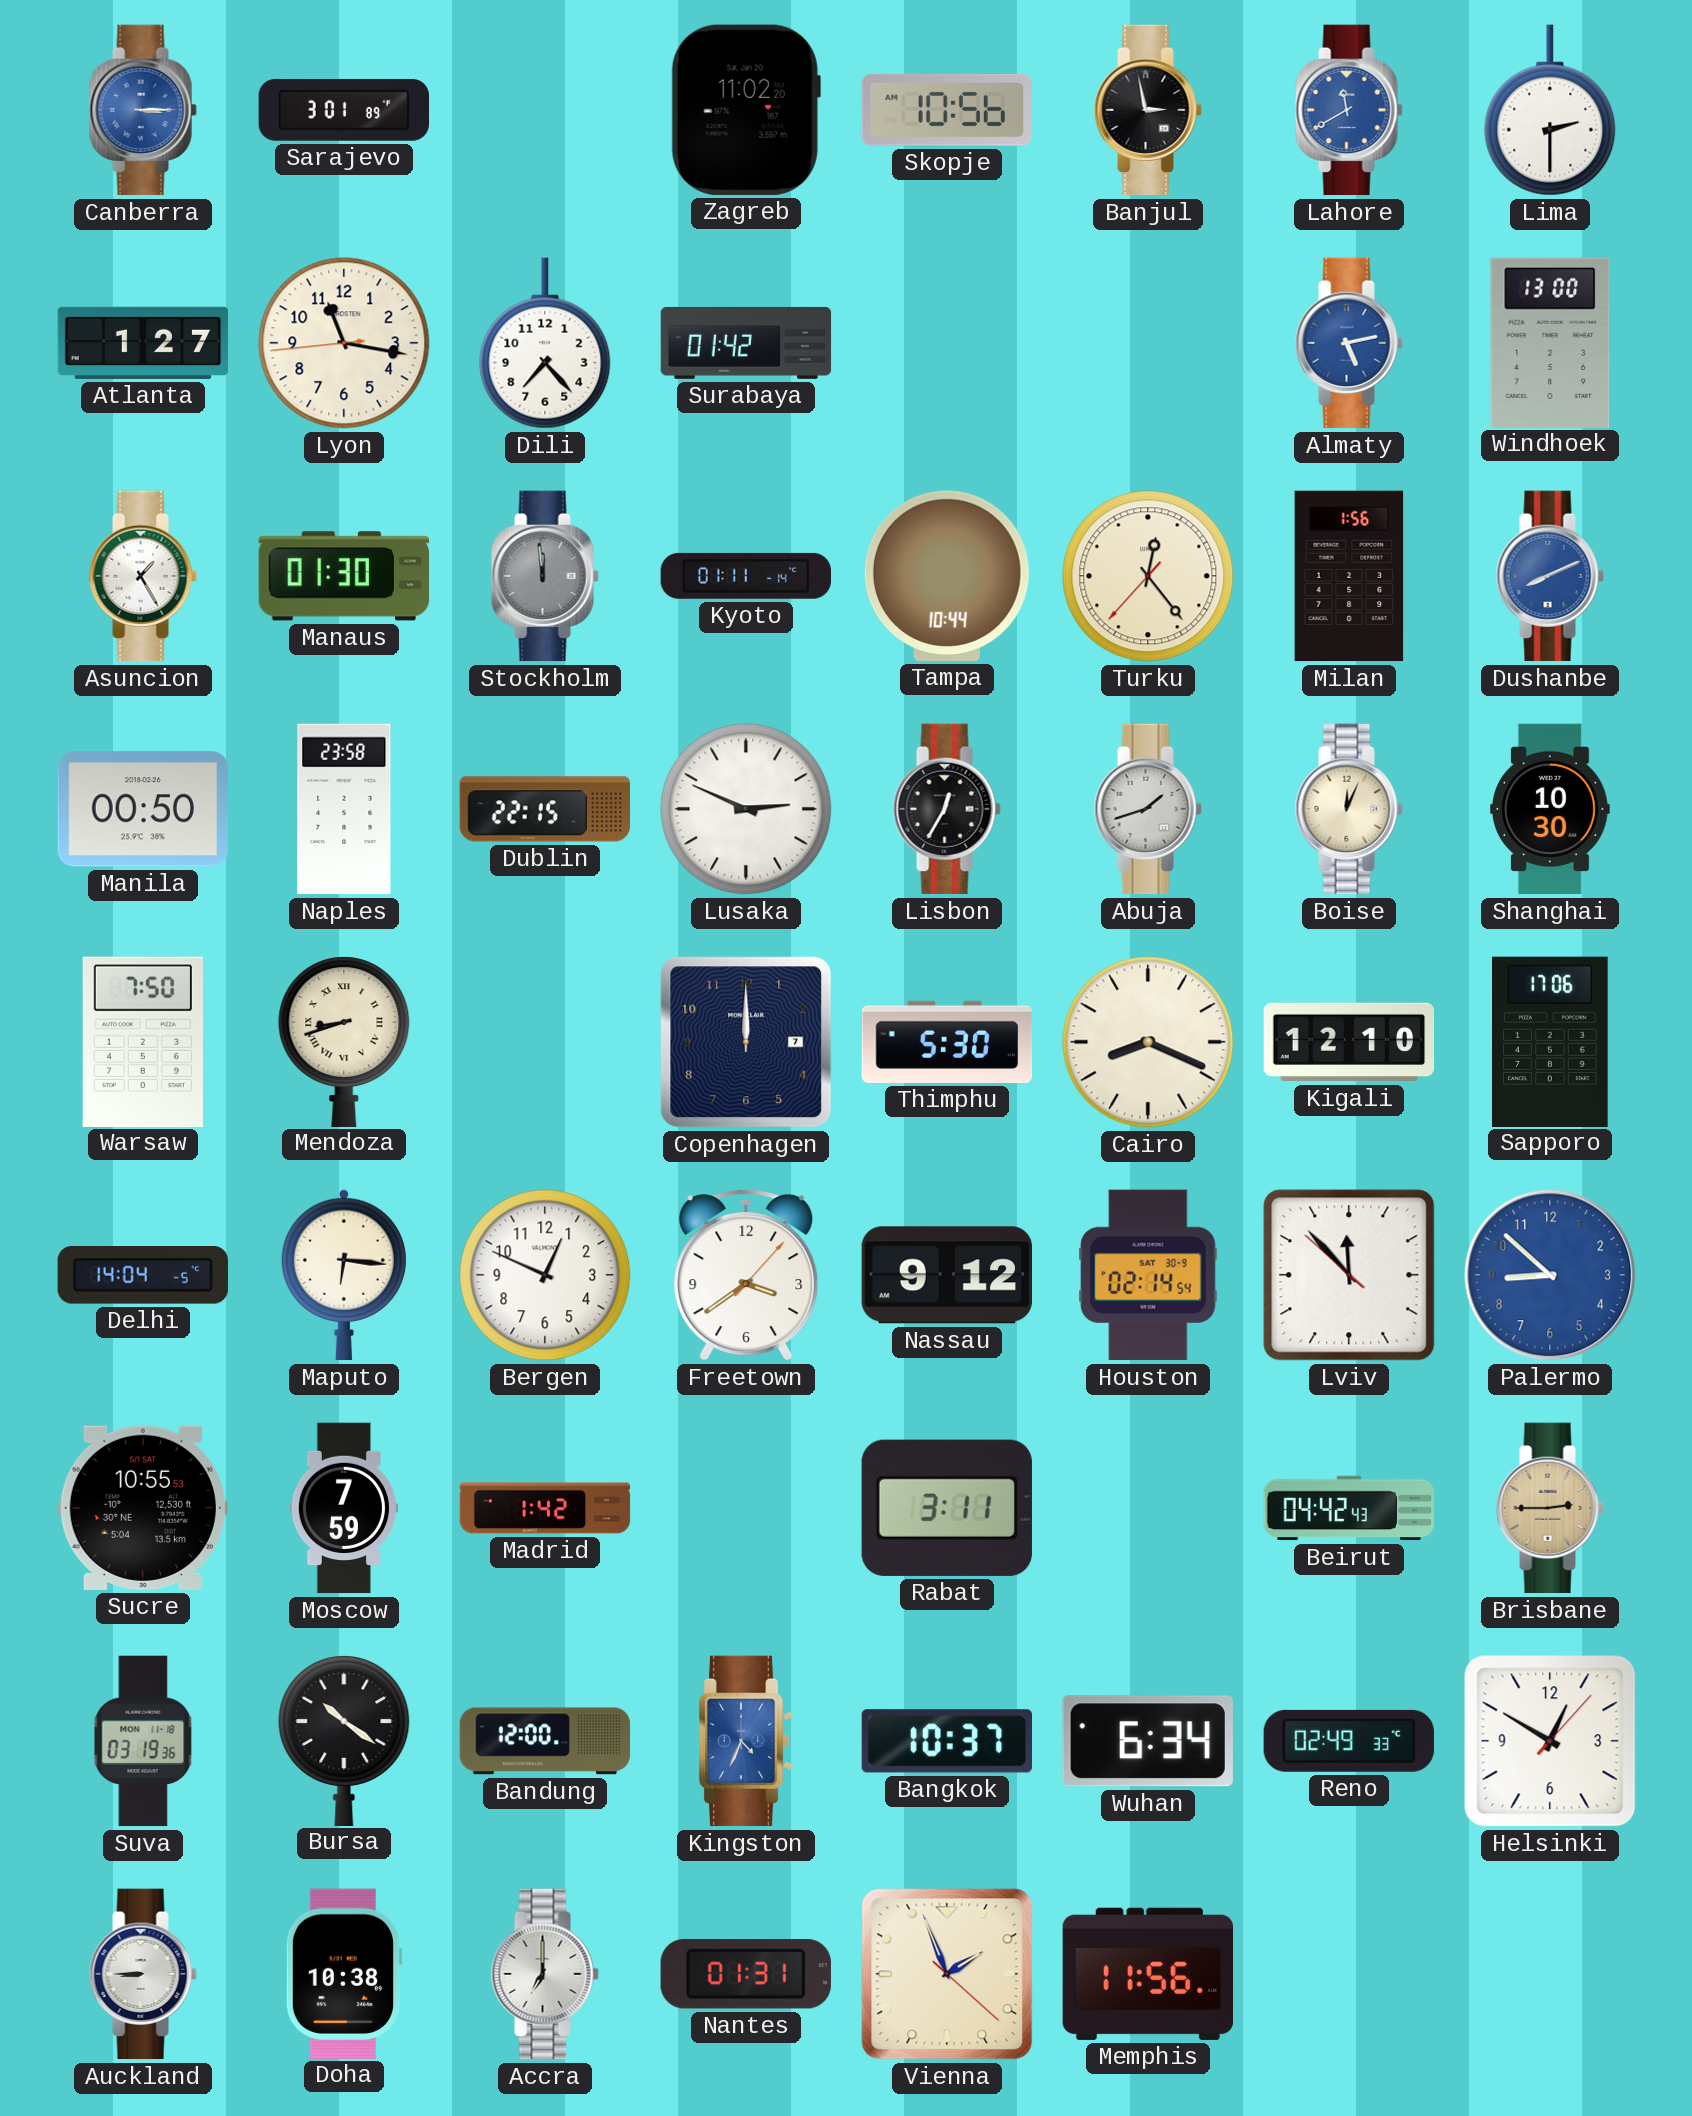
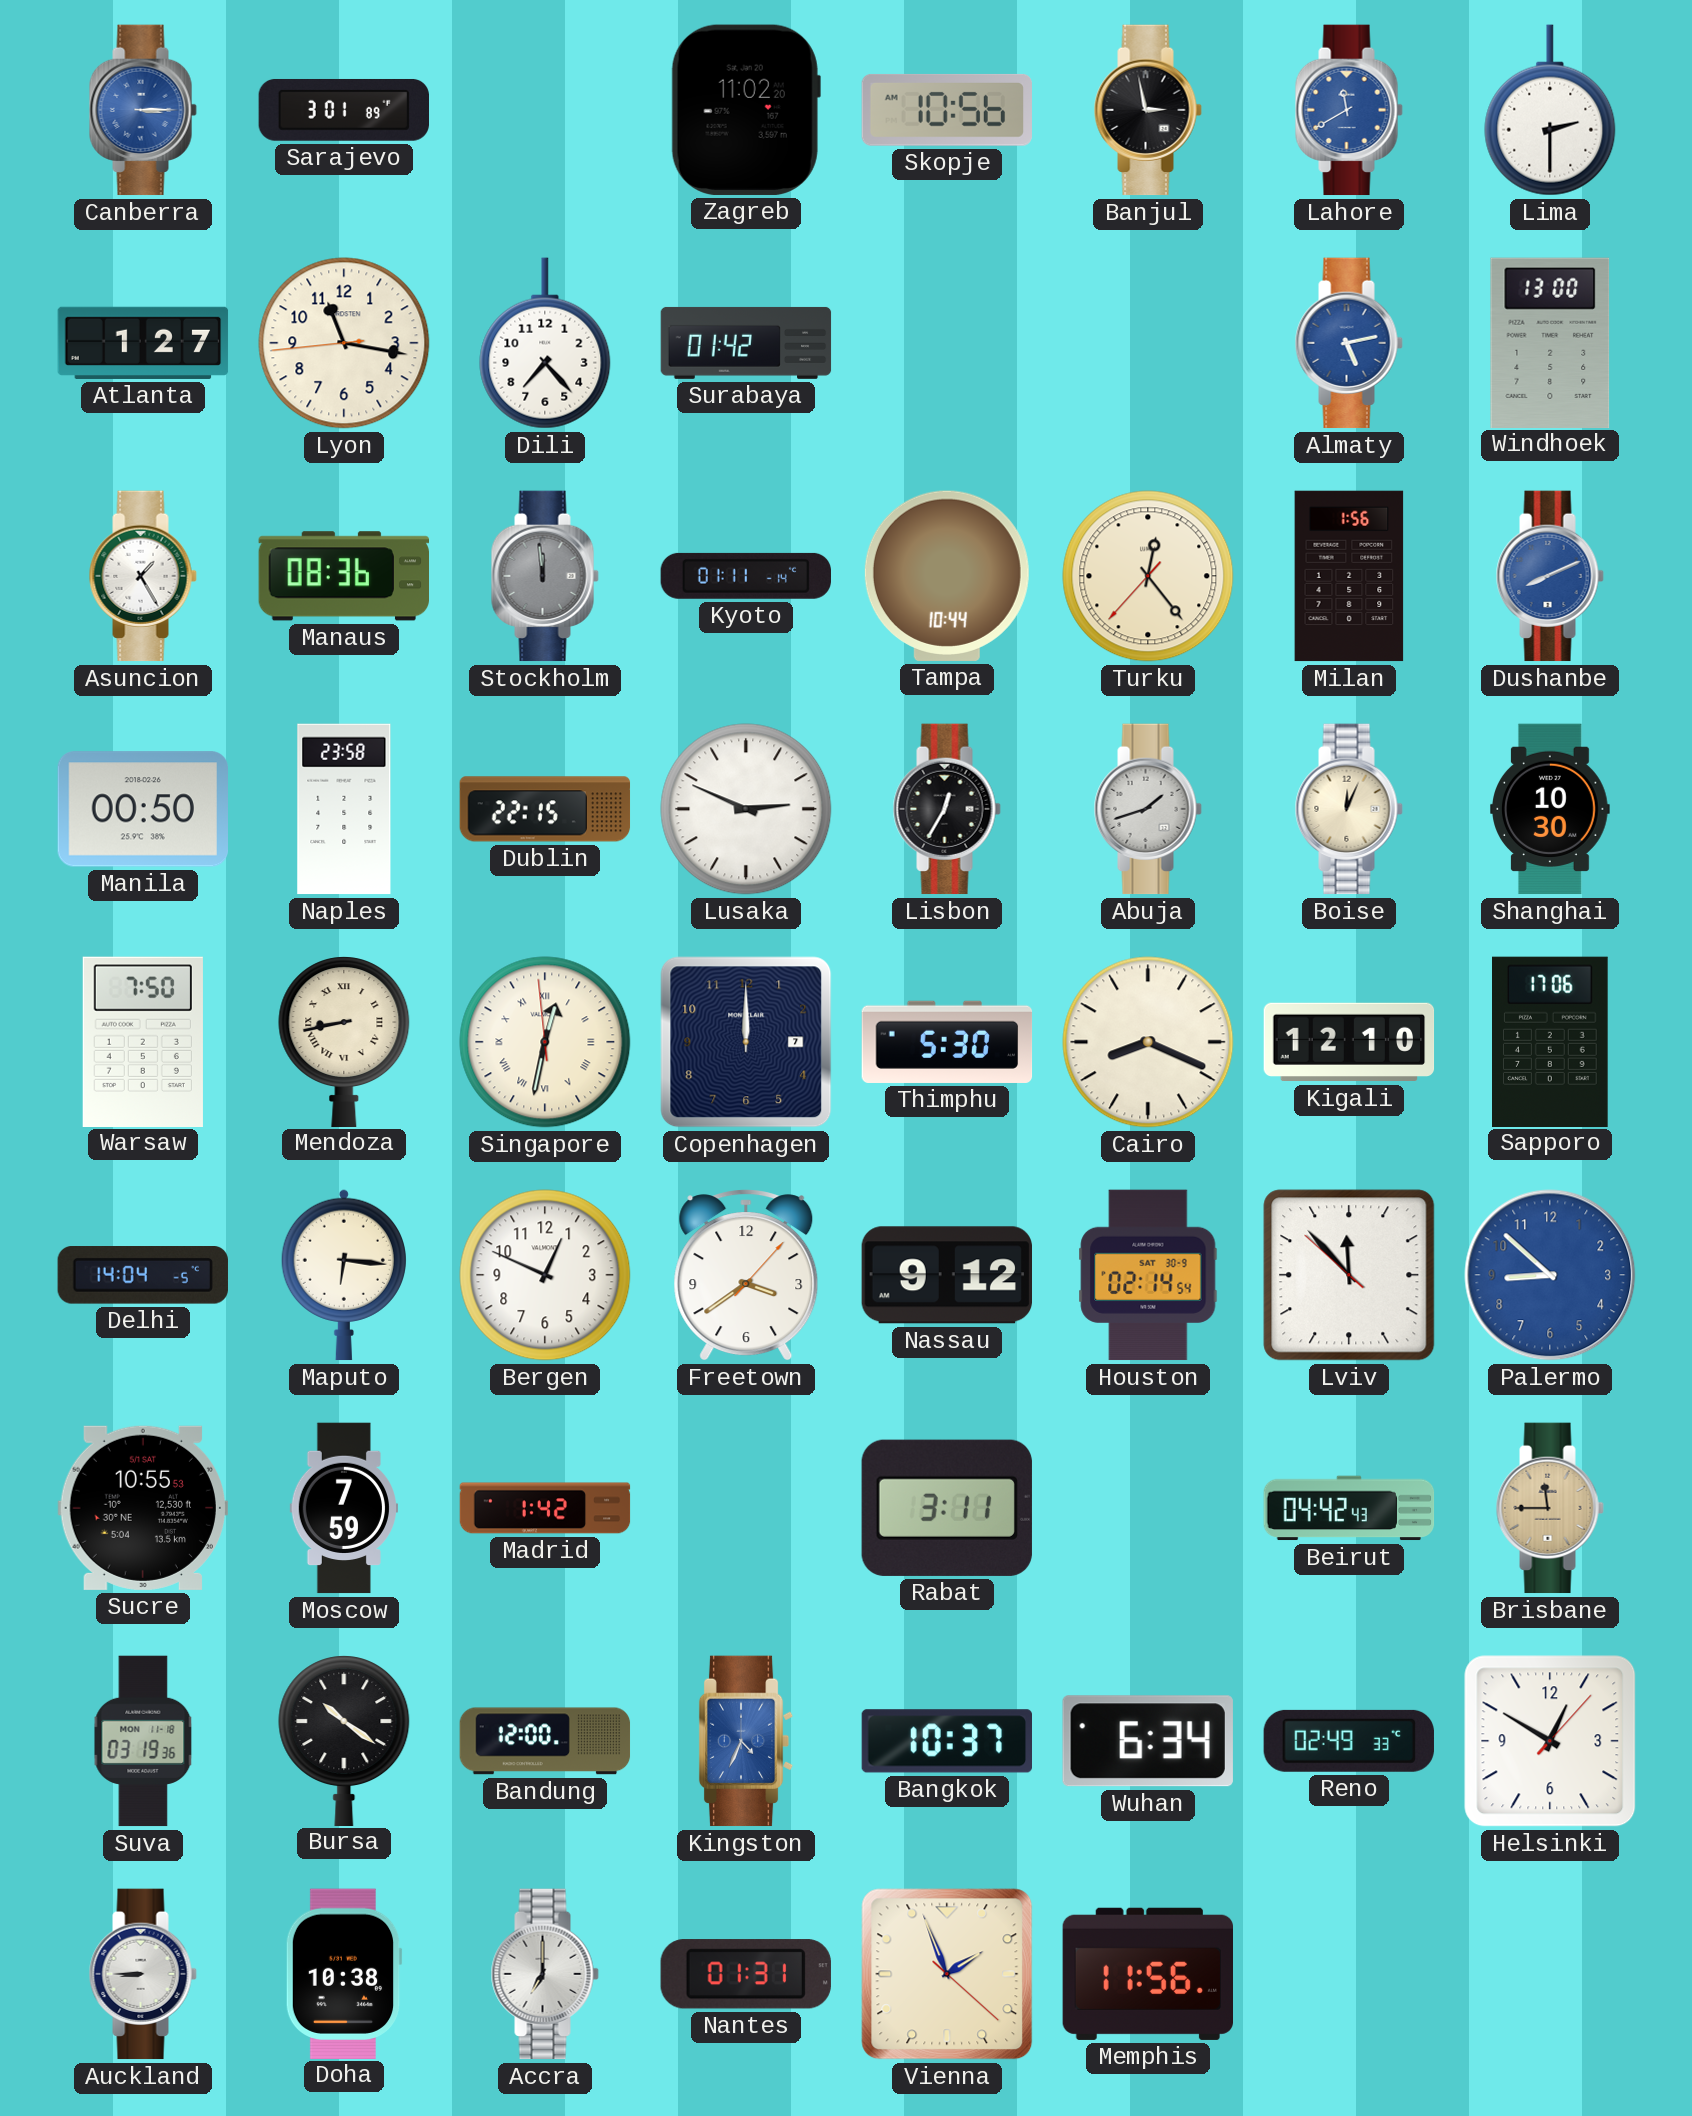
Manaus: 01:30 -> 08:36
Mendoza: 8:42 -> 8:43
Singapore: none -> 12:31
Brisbane: 2:45 -> 11:45
